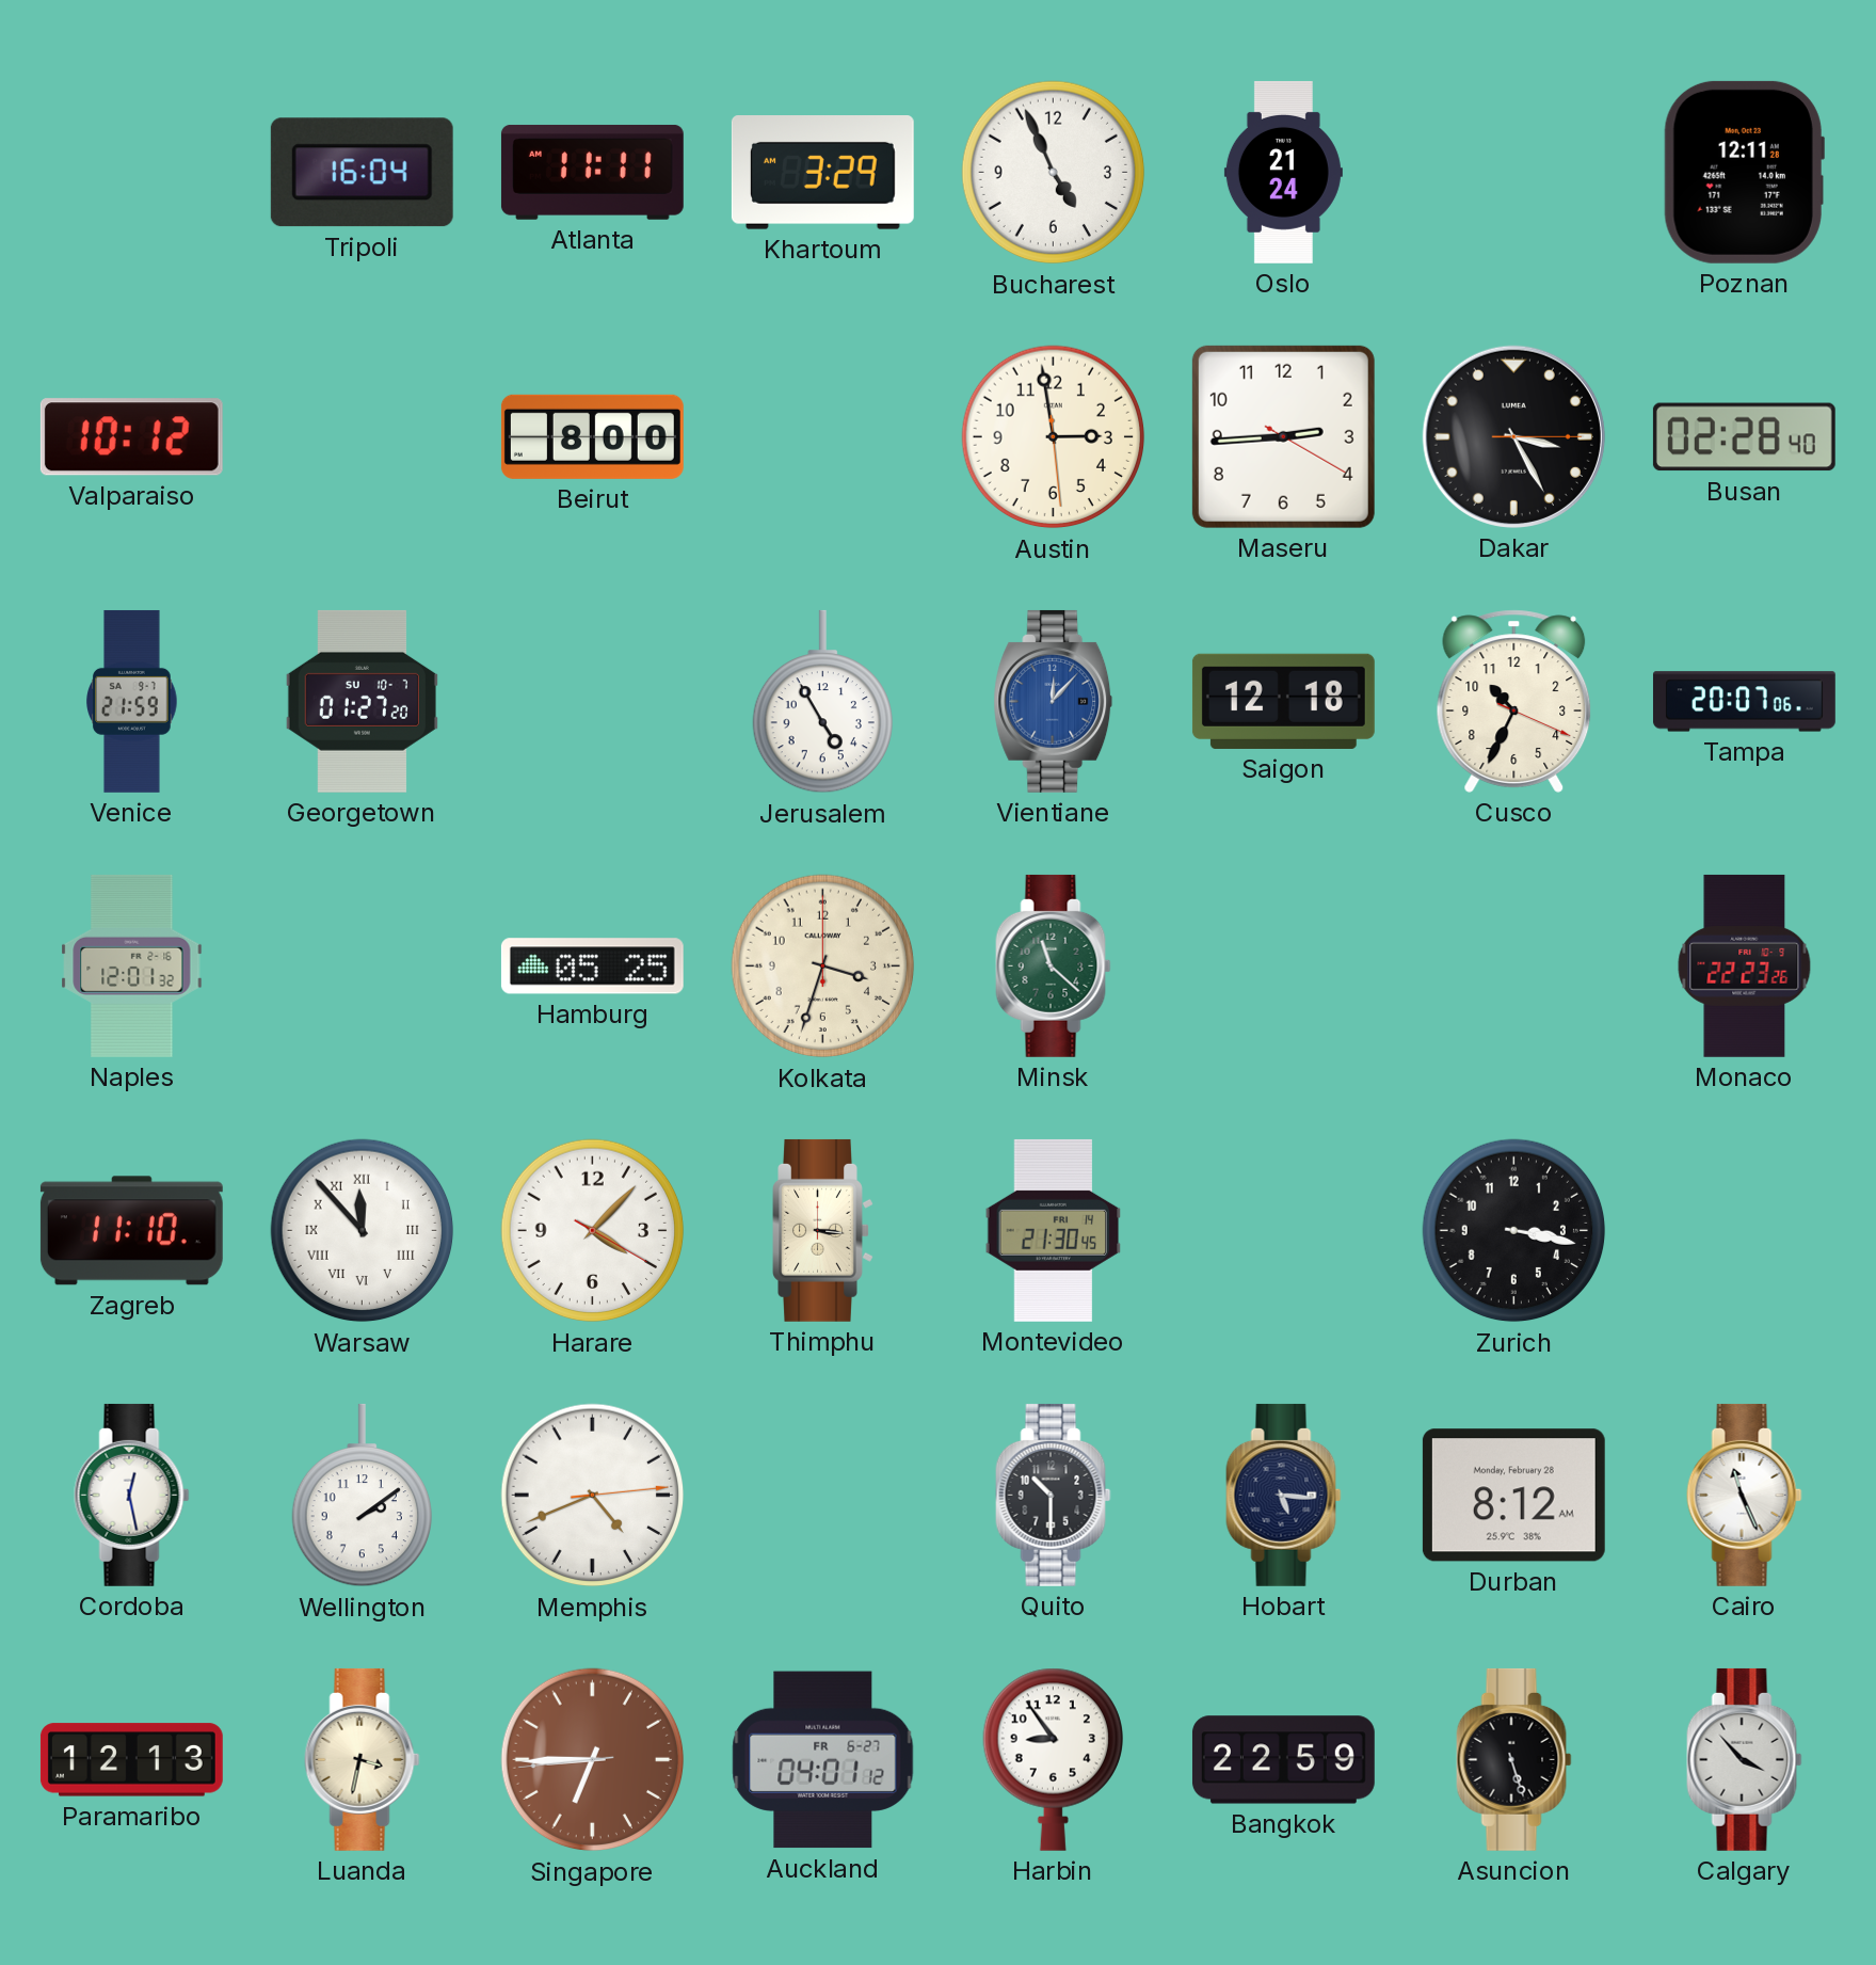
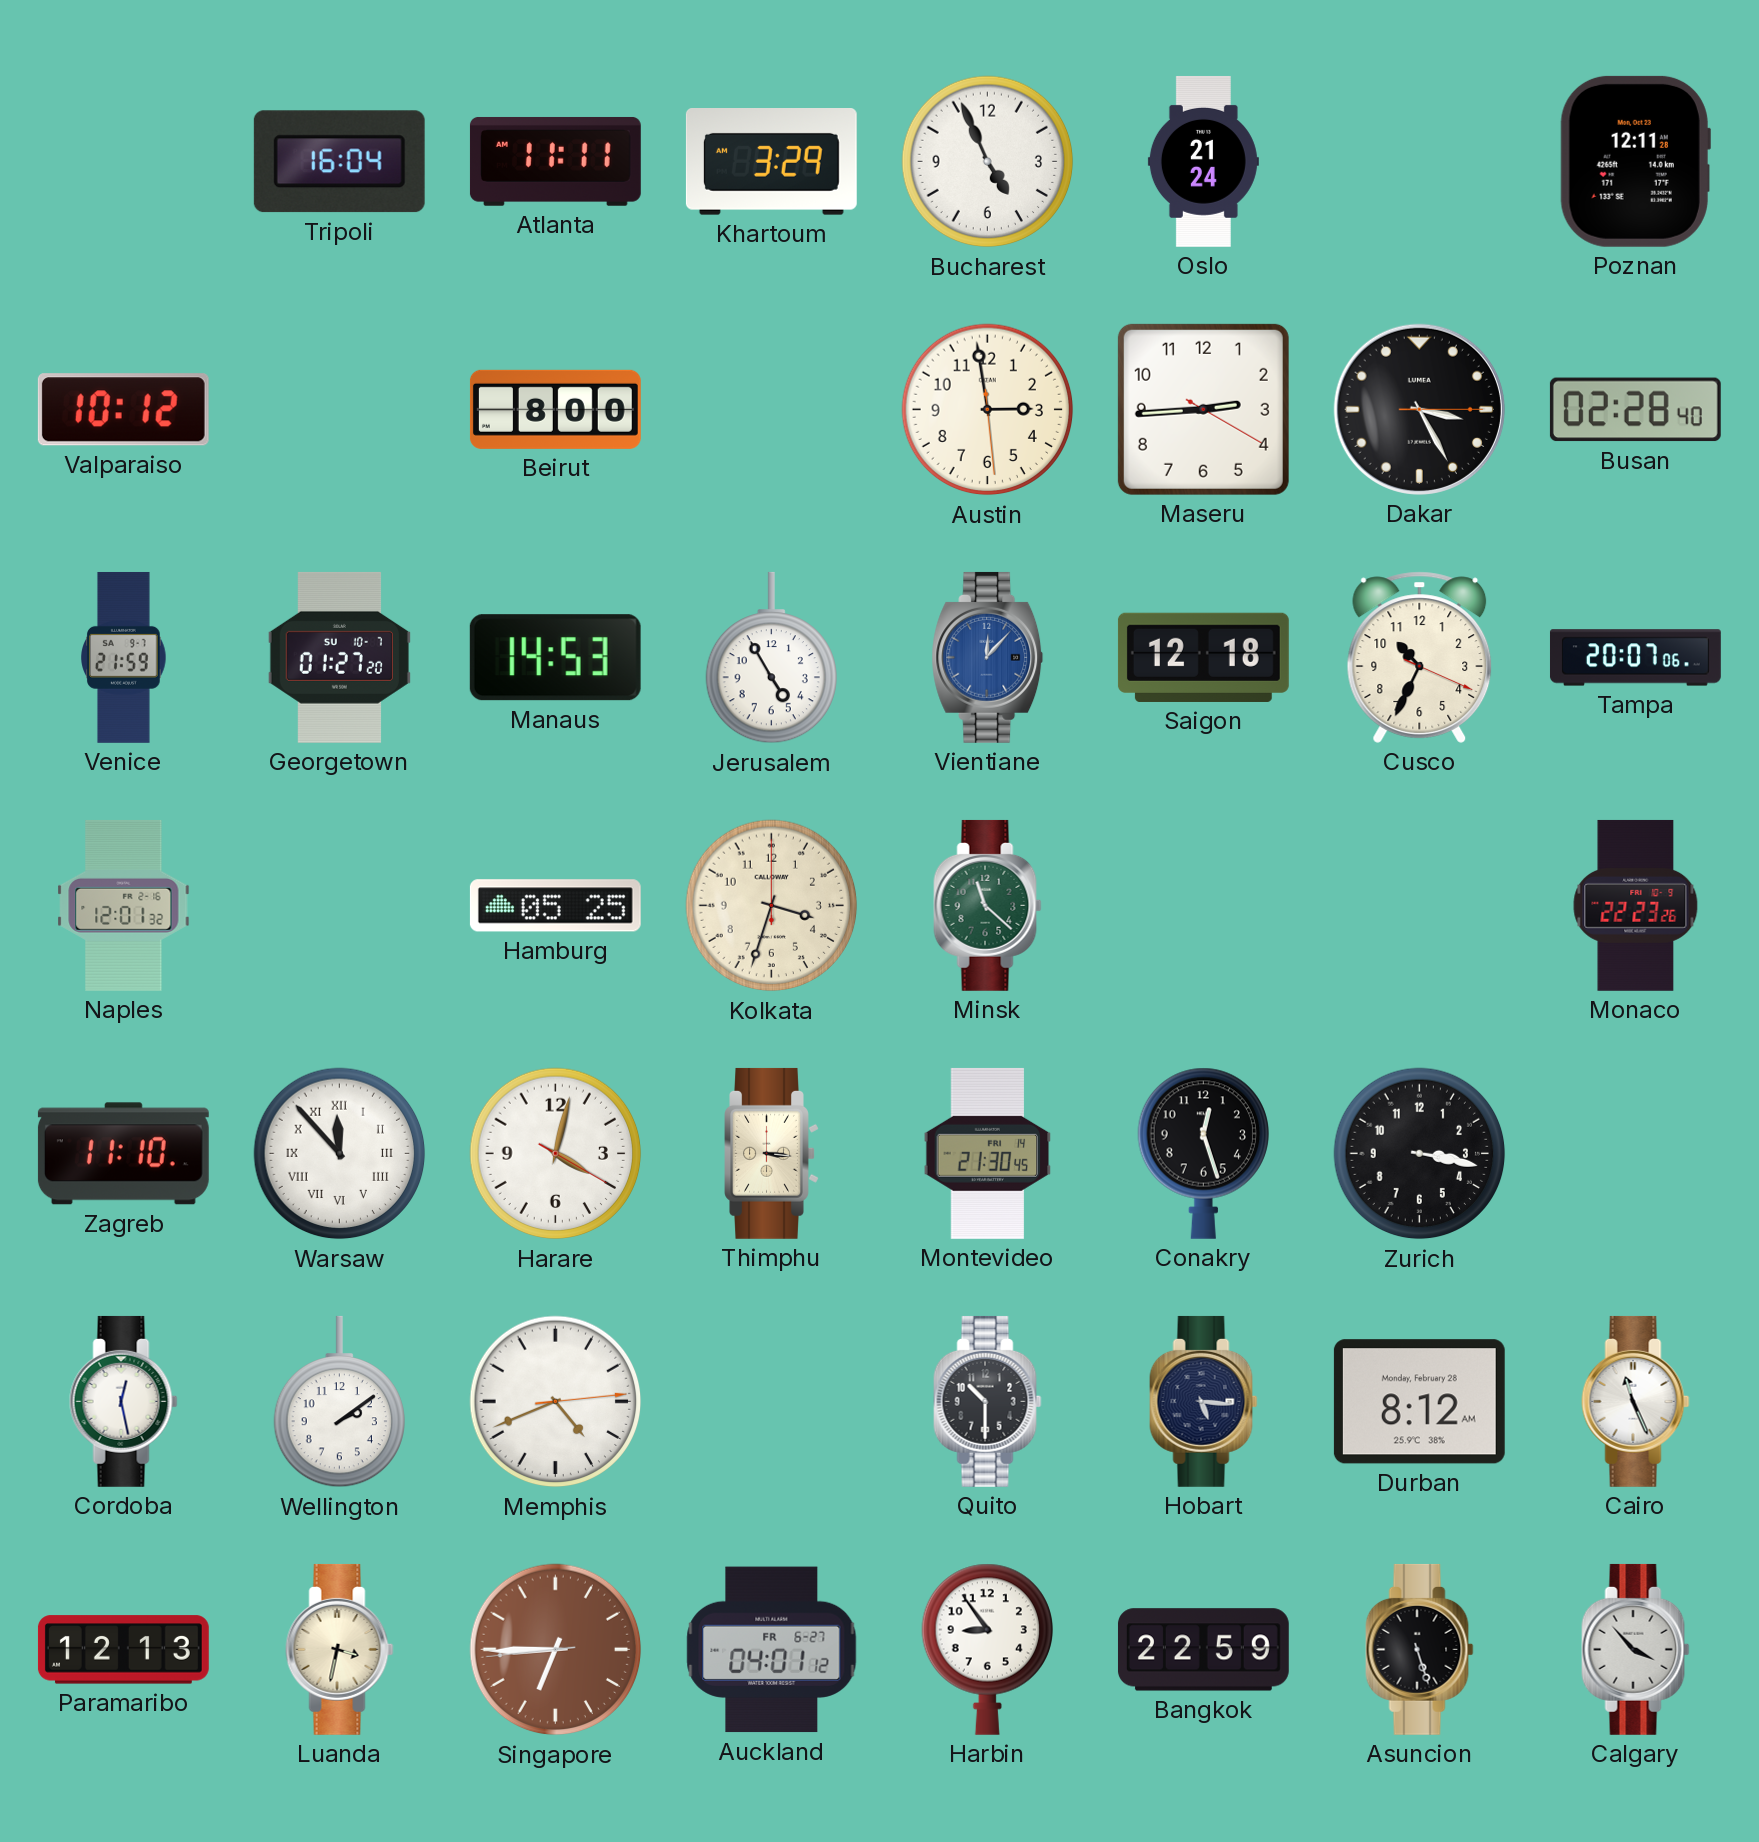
Manaus: none -> 14:53
Harare: 4:07 -> 4:02
Conakry: none -> 12:27
